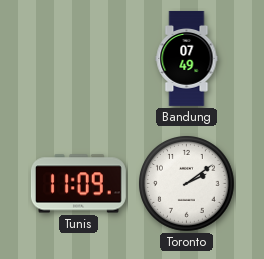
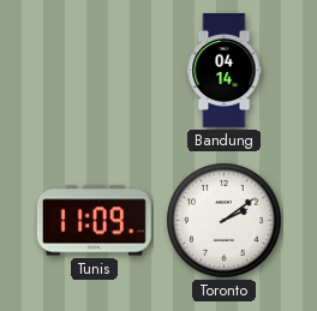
Bandung: 07:49 -> 04:14
